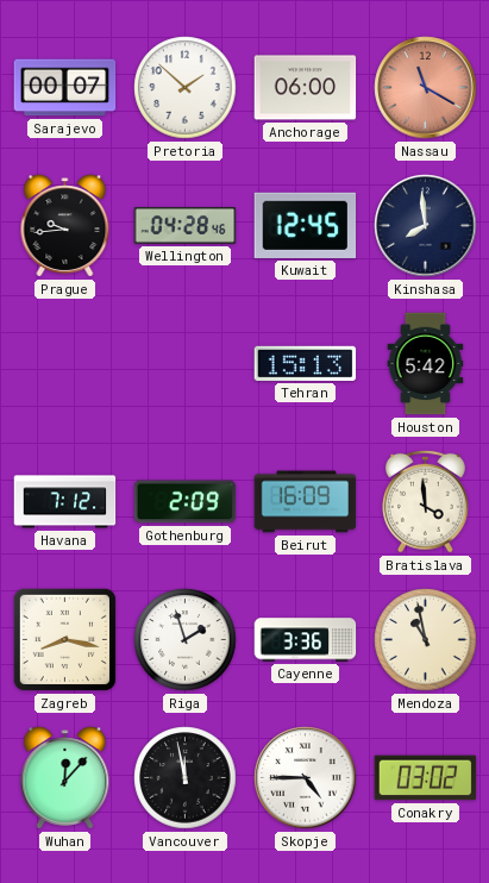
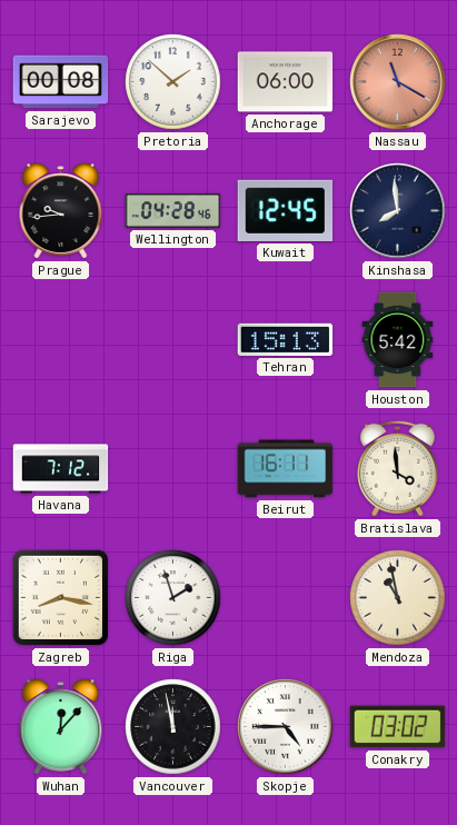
Sarajevo: 00:07 -> 00:08
Gothenburg: 2:09 -> none
Beirut: 16:09 -> 16:11
Cayenne: 3:36 -> none
